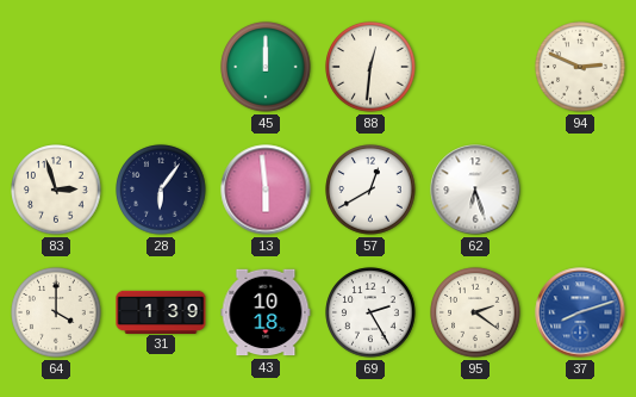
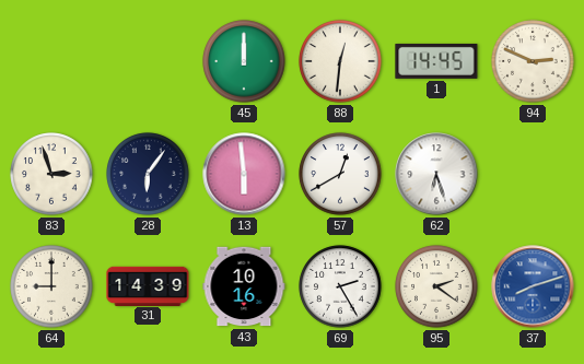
1: none -> 14:45
64: 4:00 -> 9:00
31: 1:39 -> 14:39
43: 10:18 -> 10:16
